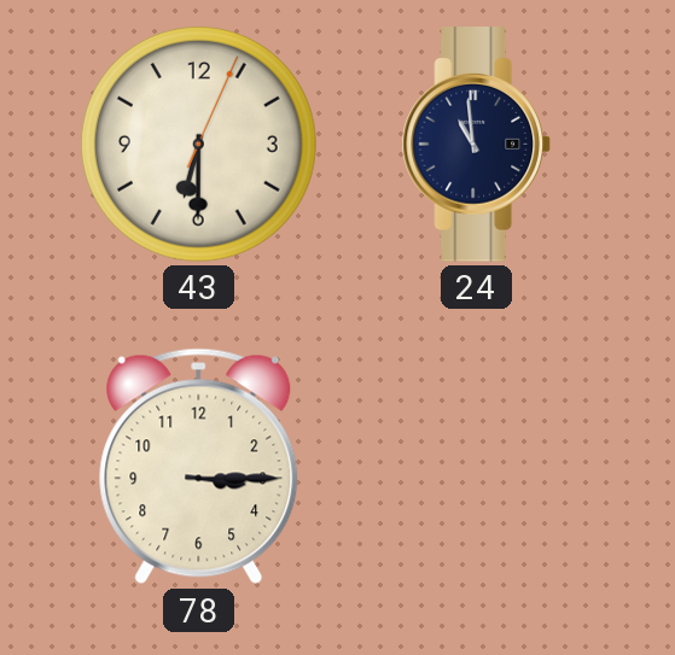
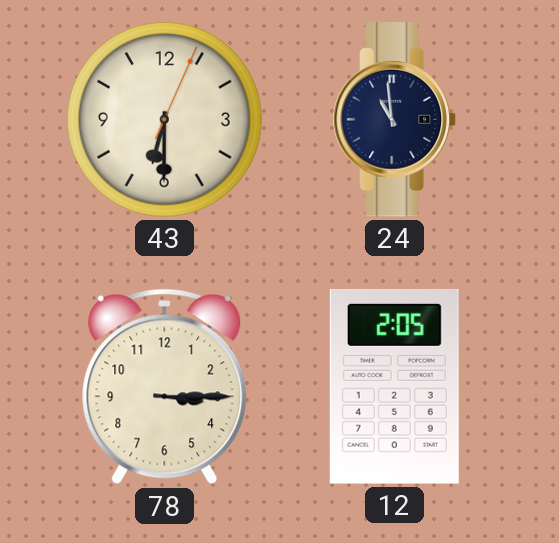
12: none -> 2:05
